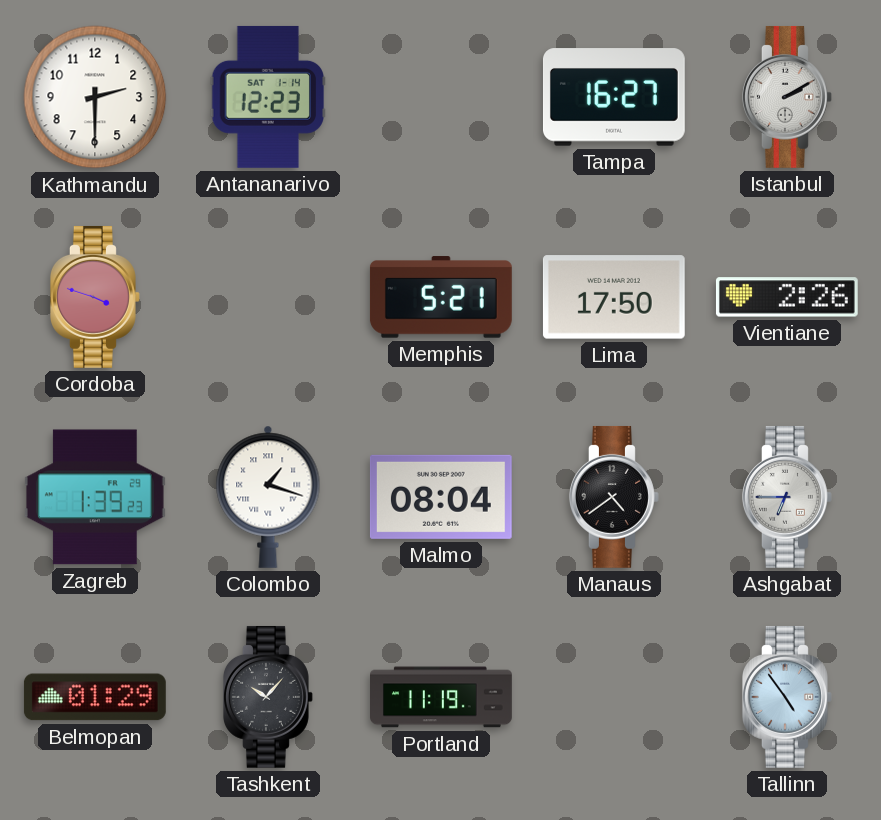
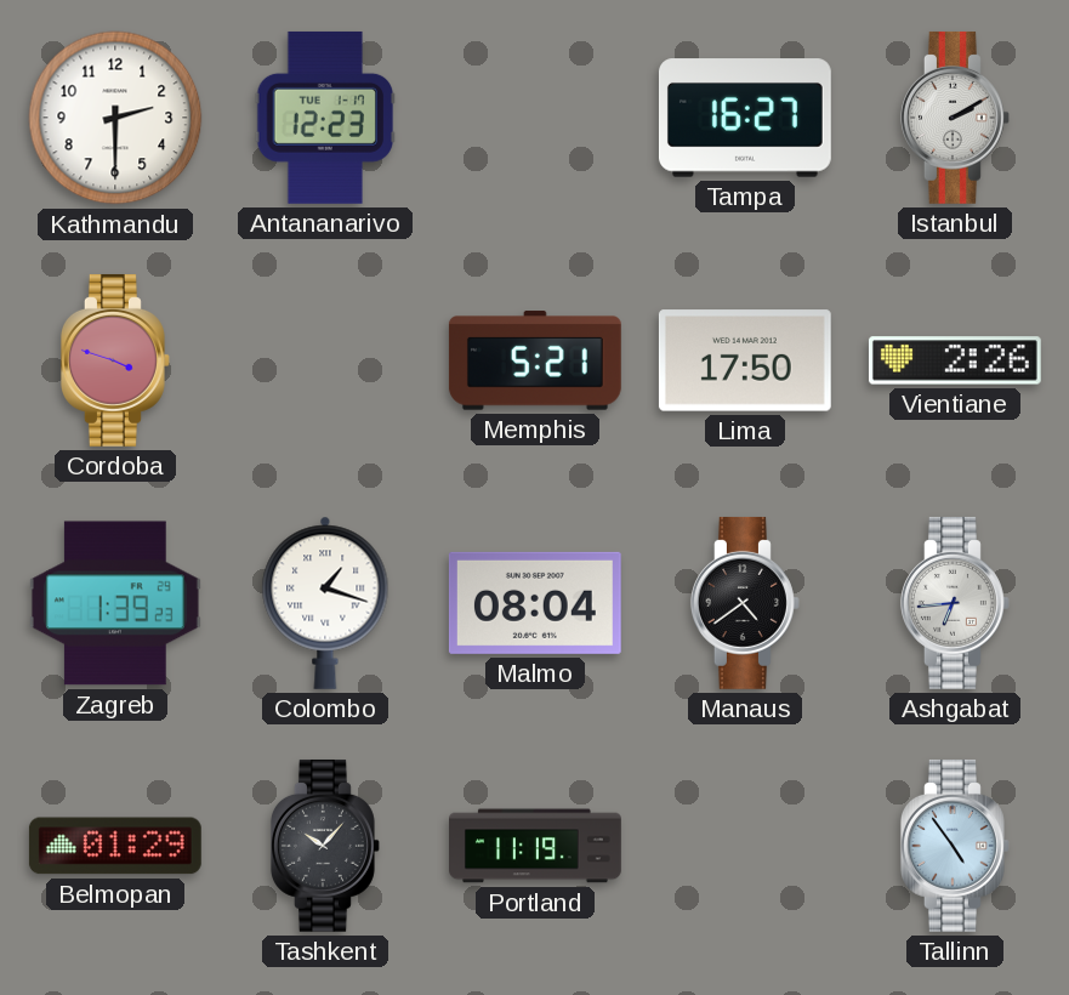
Antananarivo date: SAT 1-14 -> TUE 1-17
Ashgabat: 6:45 -> 6:44
